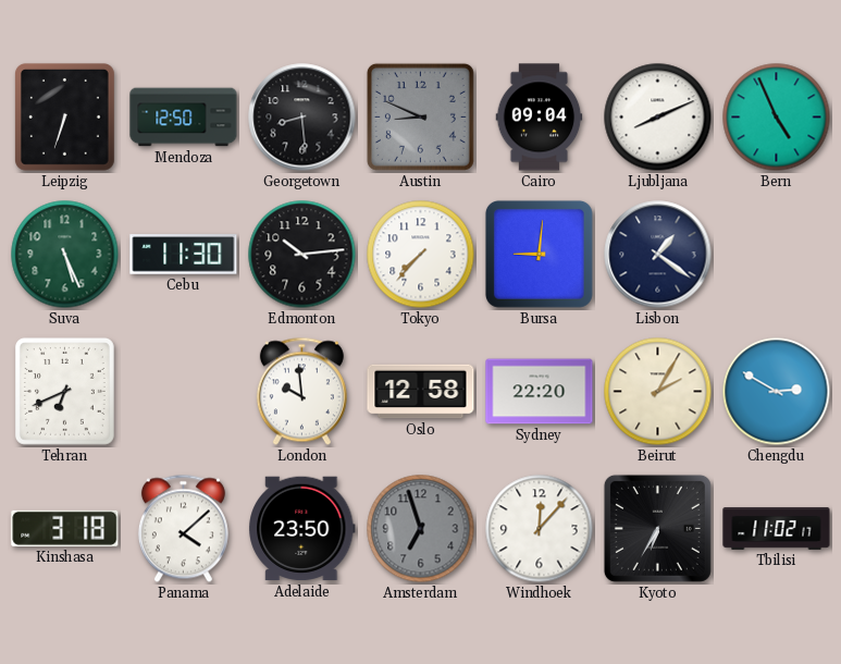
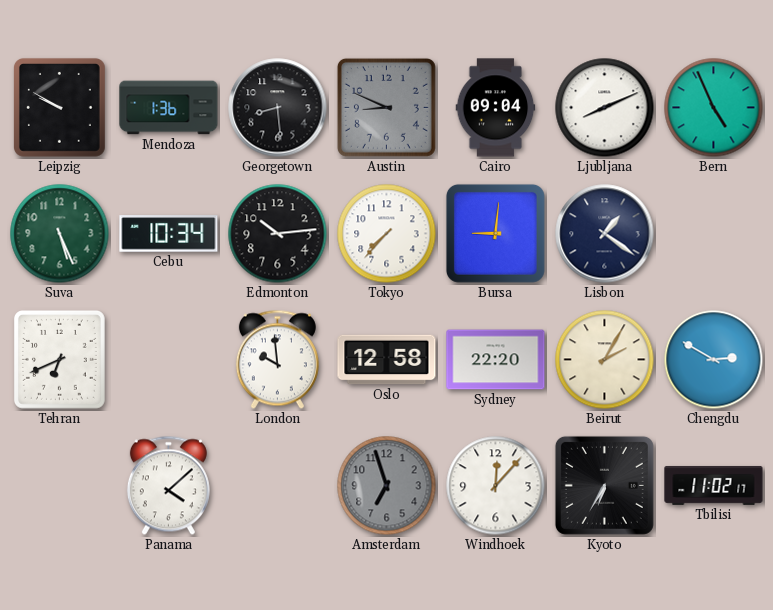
Leipzig: 6:33 -> 9:50
Mendoza: 12:50 -> 1:36
Cebu: 11:30 -> 10:34
Kinshasa: 3:18 -> none
Adelaide: 23:50 -> none
